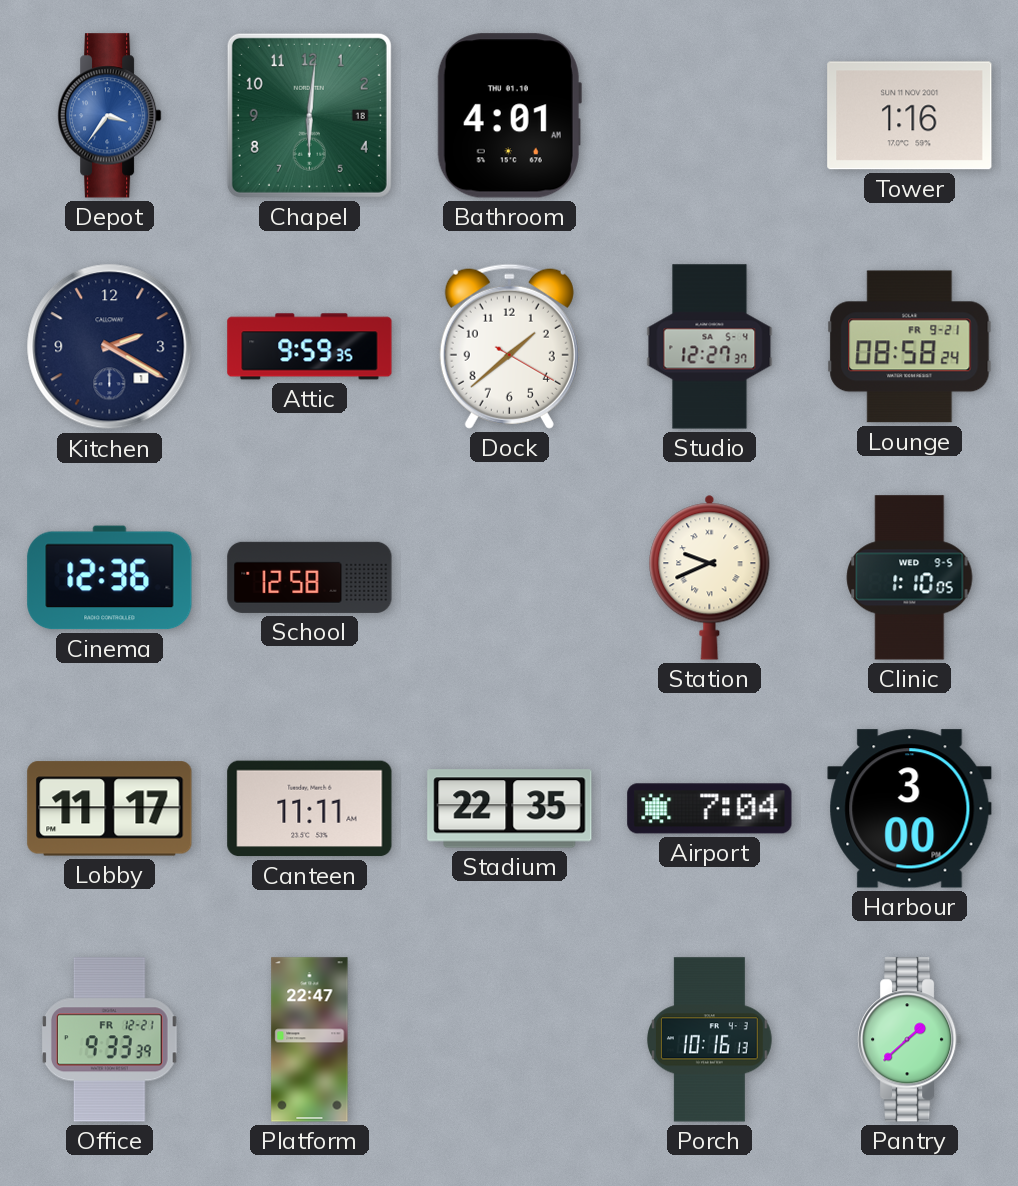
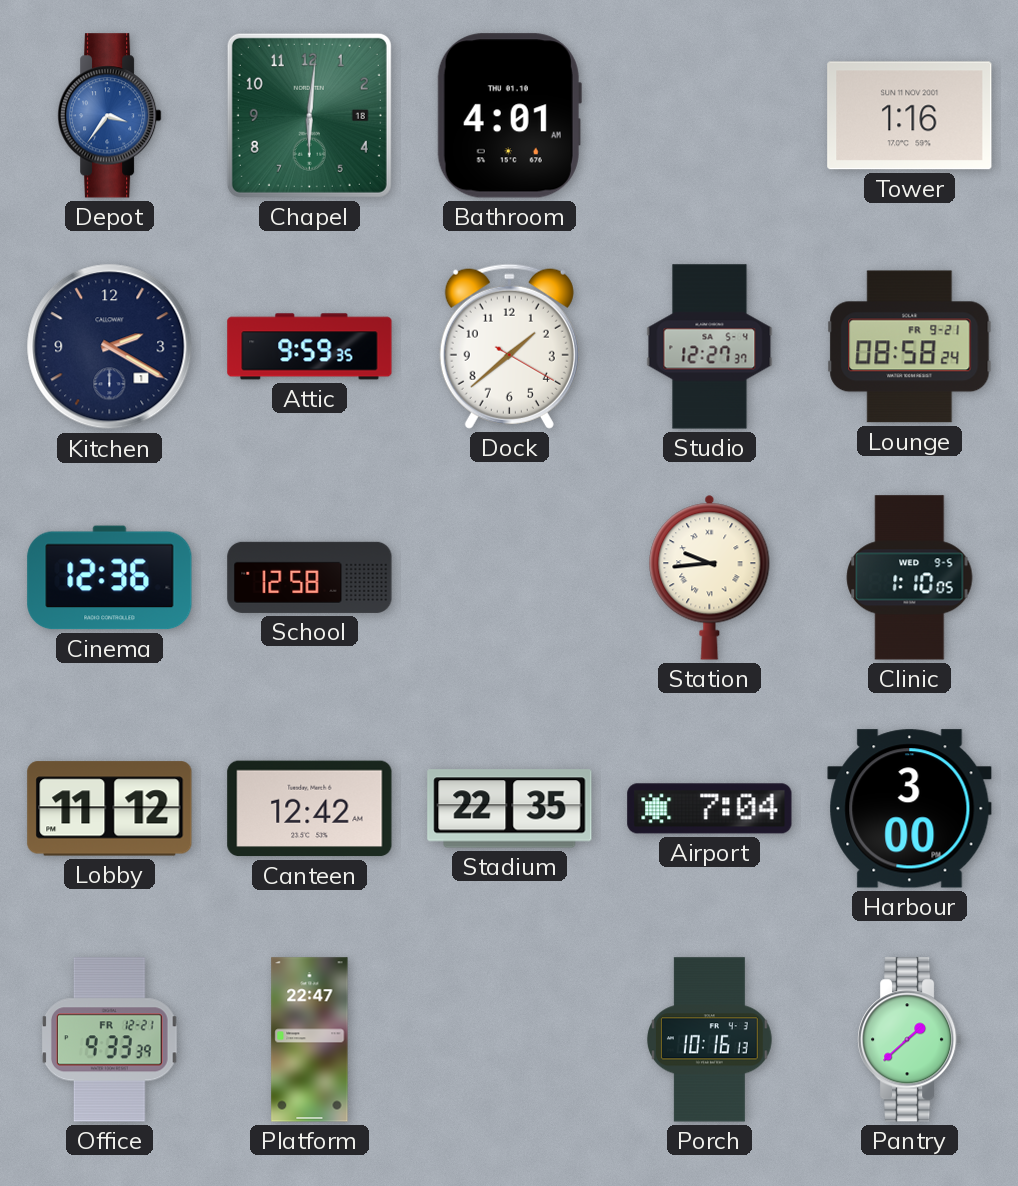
Station: 9:41 -> 9:44
Lobby: 11:17 -> 11:12
Canteen: 11:11 -> 12:42
